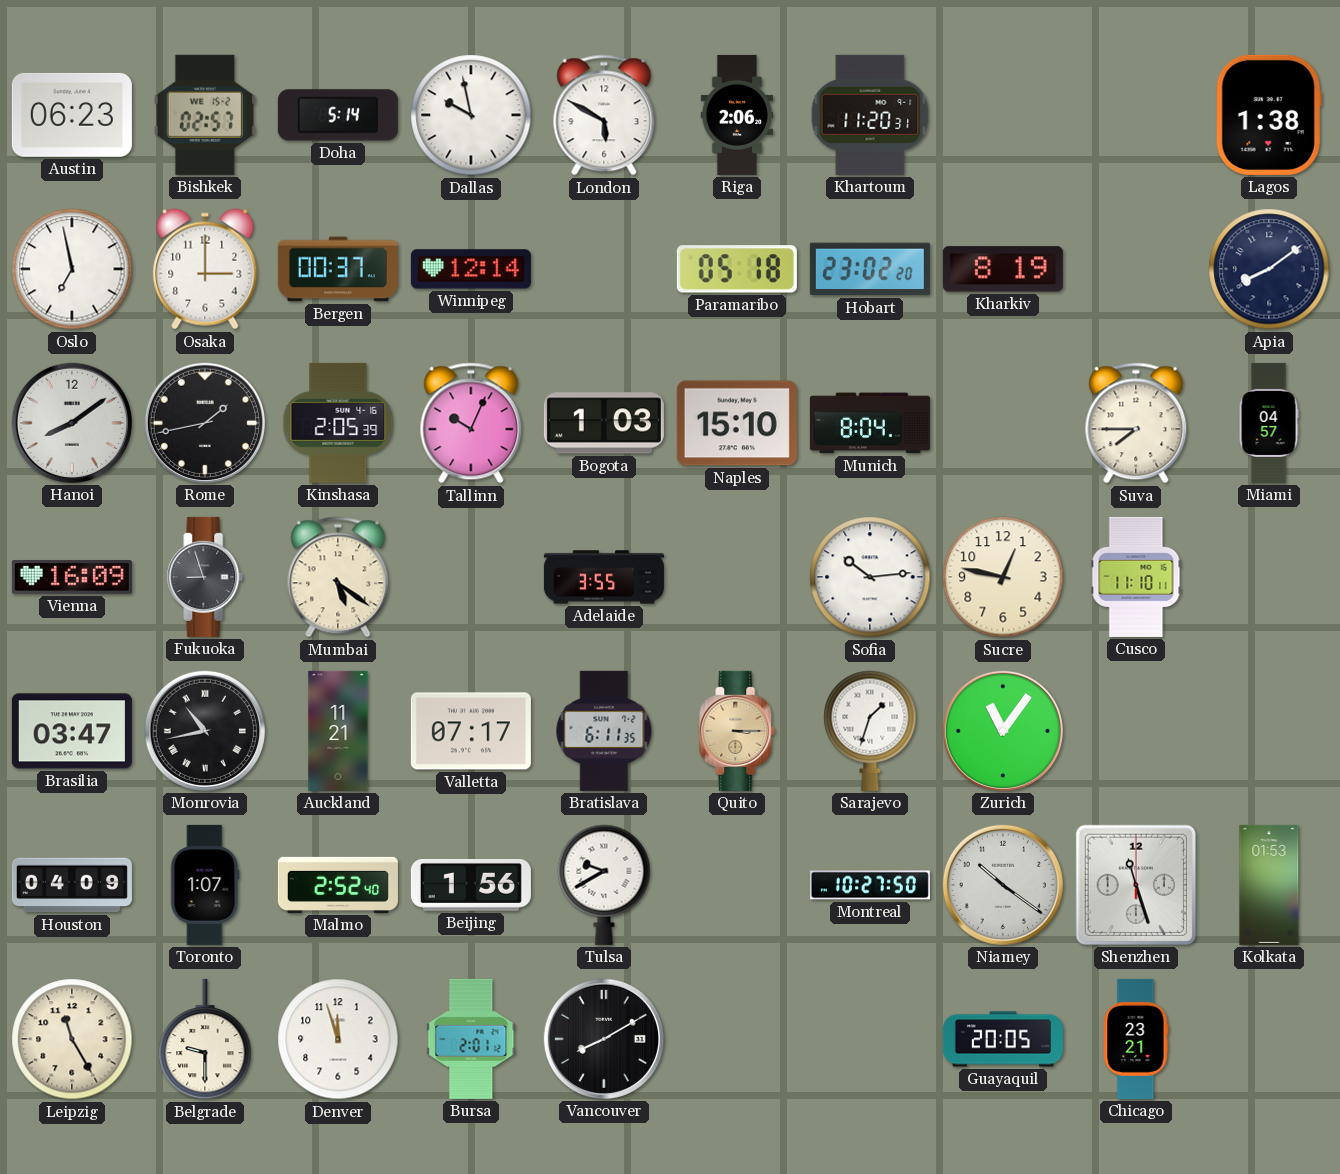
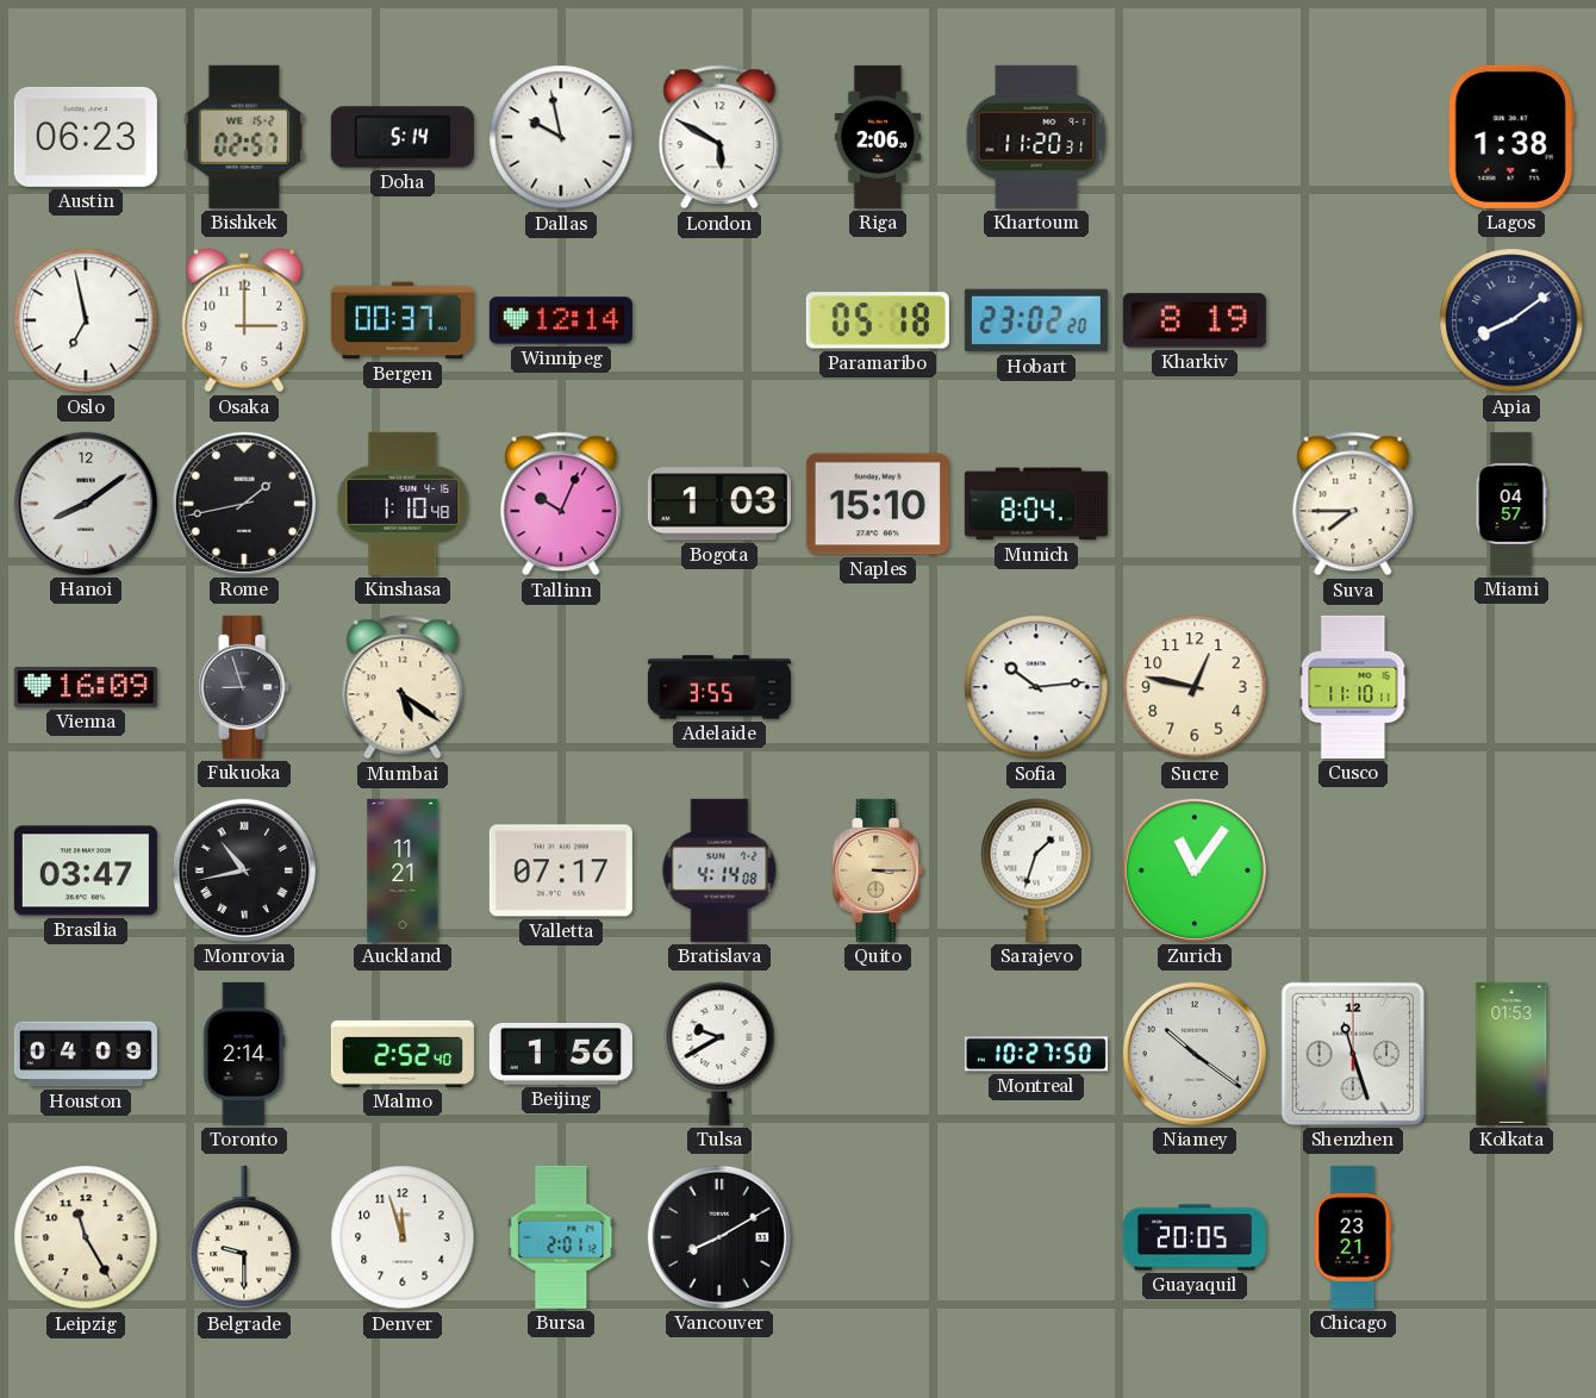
Kinshasa: 2:05 -> 1:10
Bratislava: 6:11 -> 4:14
Toronto: 1:07 -> 2:14
